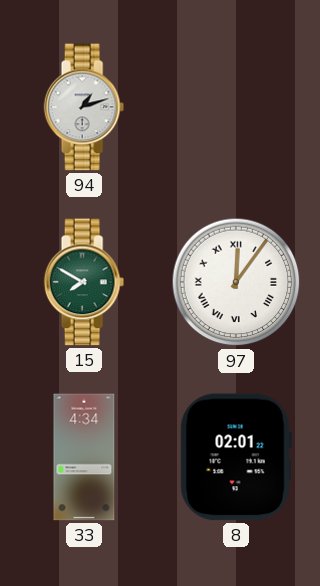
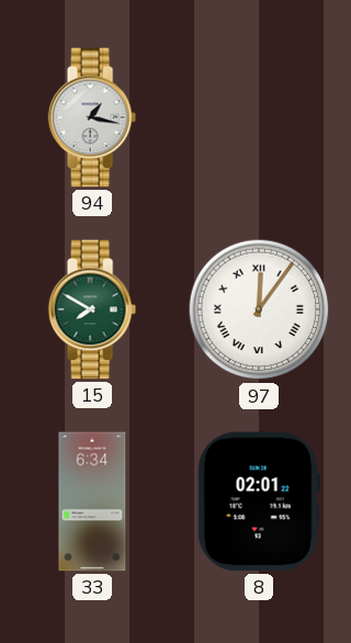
94: 1:12 -> 1:17
33: 4:34 -> 6:34
